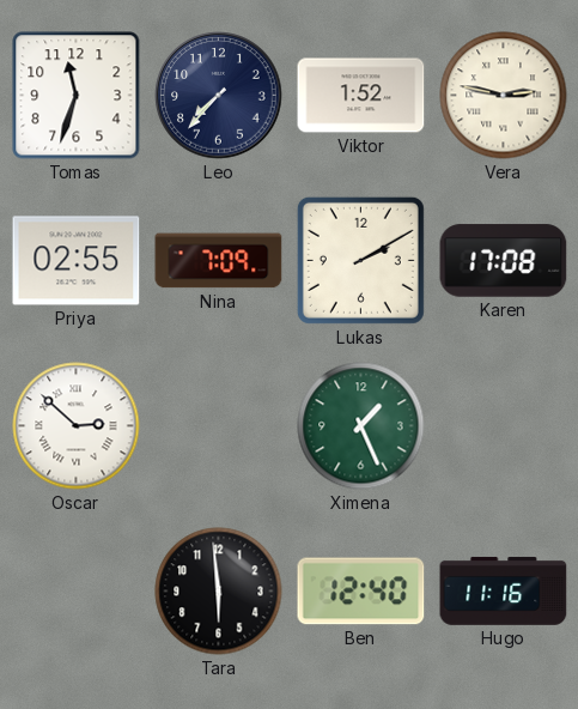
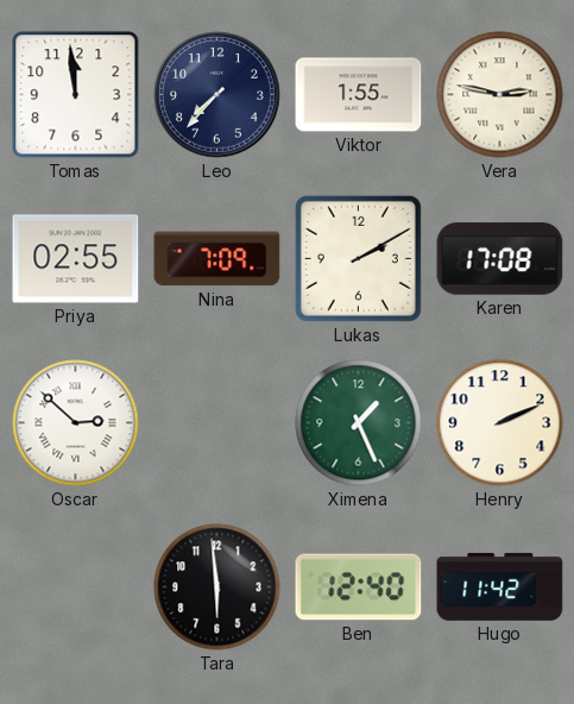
Tomas: 11:33 -> 11:59
Viktor: 1:52 -> 1:55
Henry: none -> 2:11
Hugo: 11:16 -> 11:42
